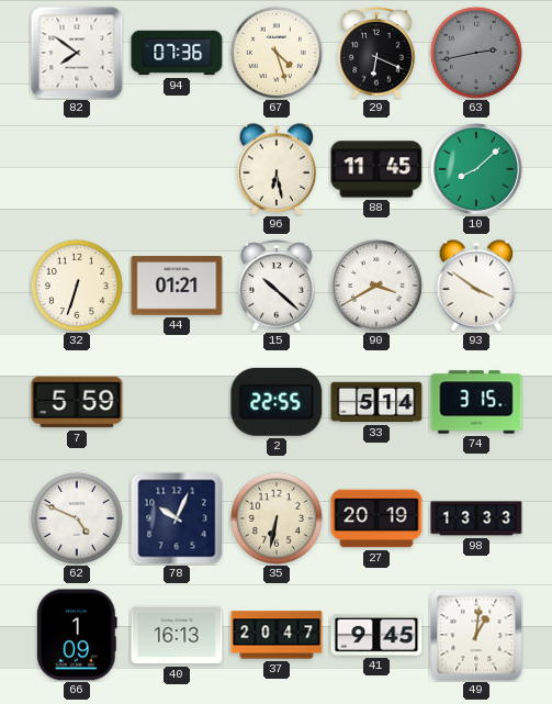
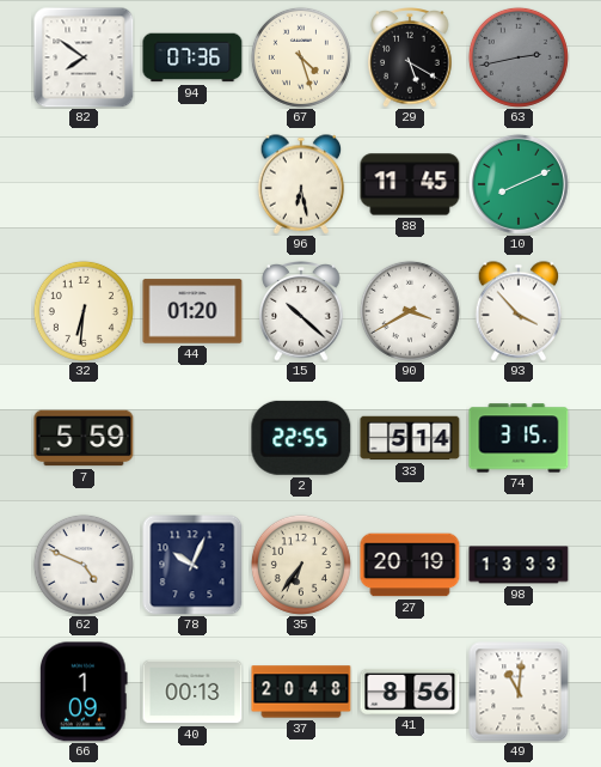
29: 6:19 -> 5:20
10: 8:08 -> 8:11
32: 6:33 -> 6:31
44: 01:21 -> 01:20
93: 3:51 -> 3:53
35: 6:32 -> 6:36
40: 16:13 -> 00:13
37: 20:47 -> 20:48
41: 9:45 -> 8:56
49: 1:01 -> 11:01
